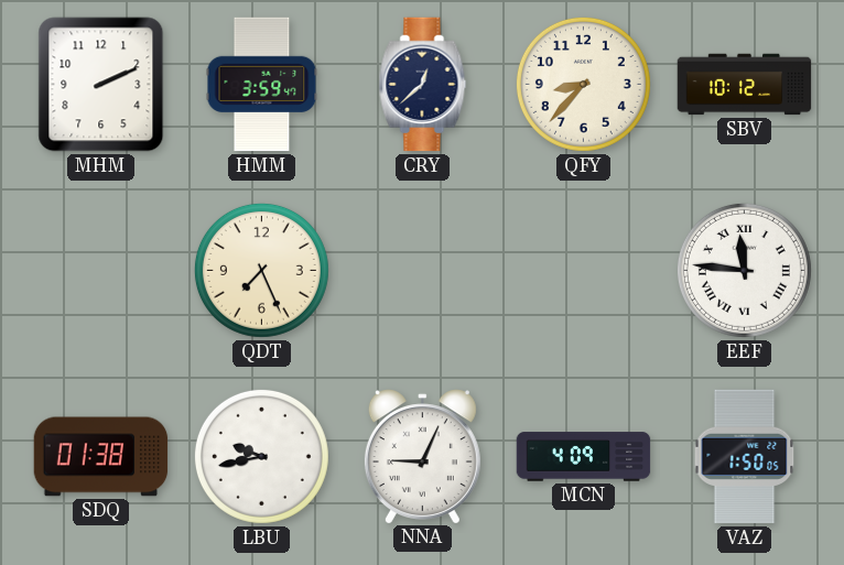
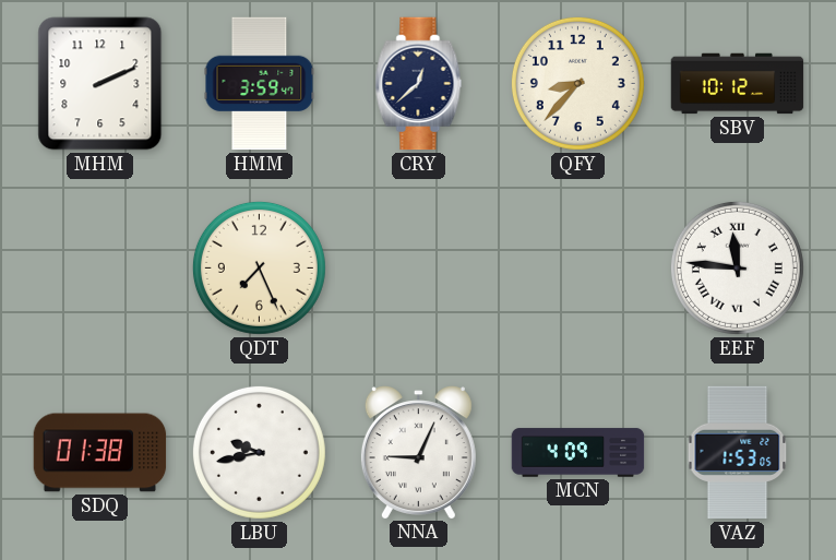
VAZ: 1:50 -> 1:53
